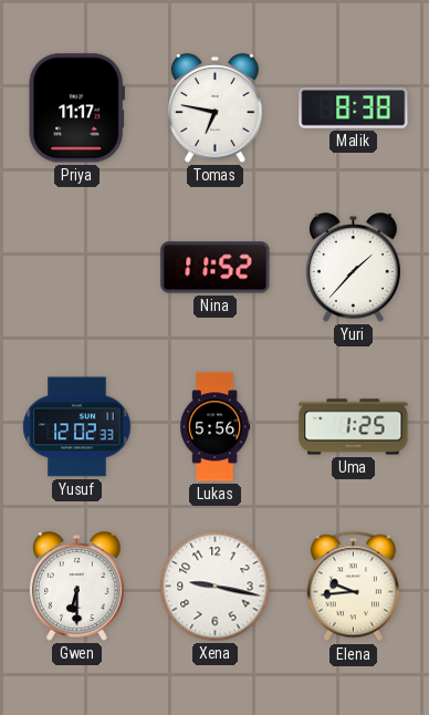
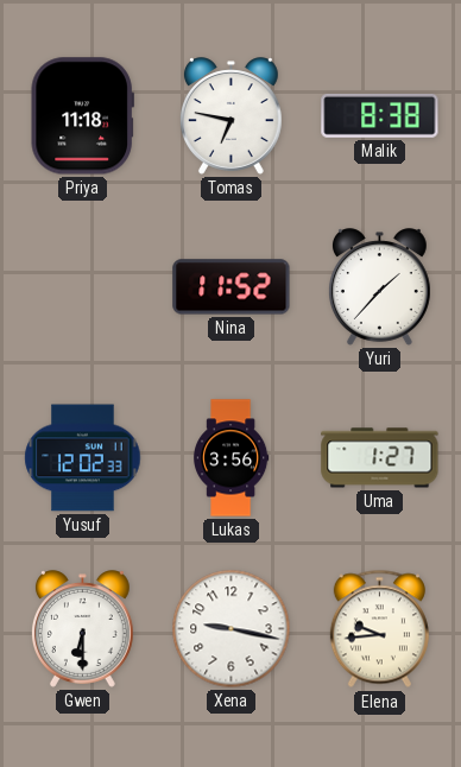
Priya: 11:17 -> 11:18
Lukas: 5:56 -> 3:56
Uma: 1:25 -> 1:27
